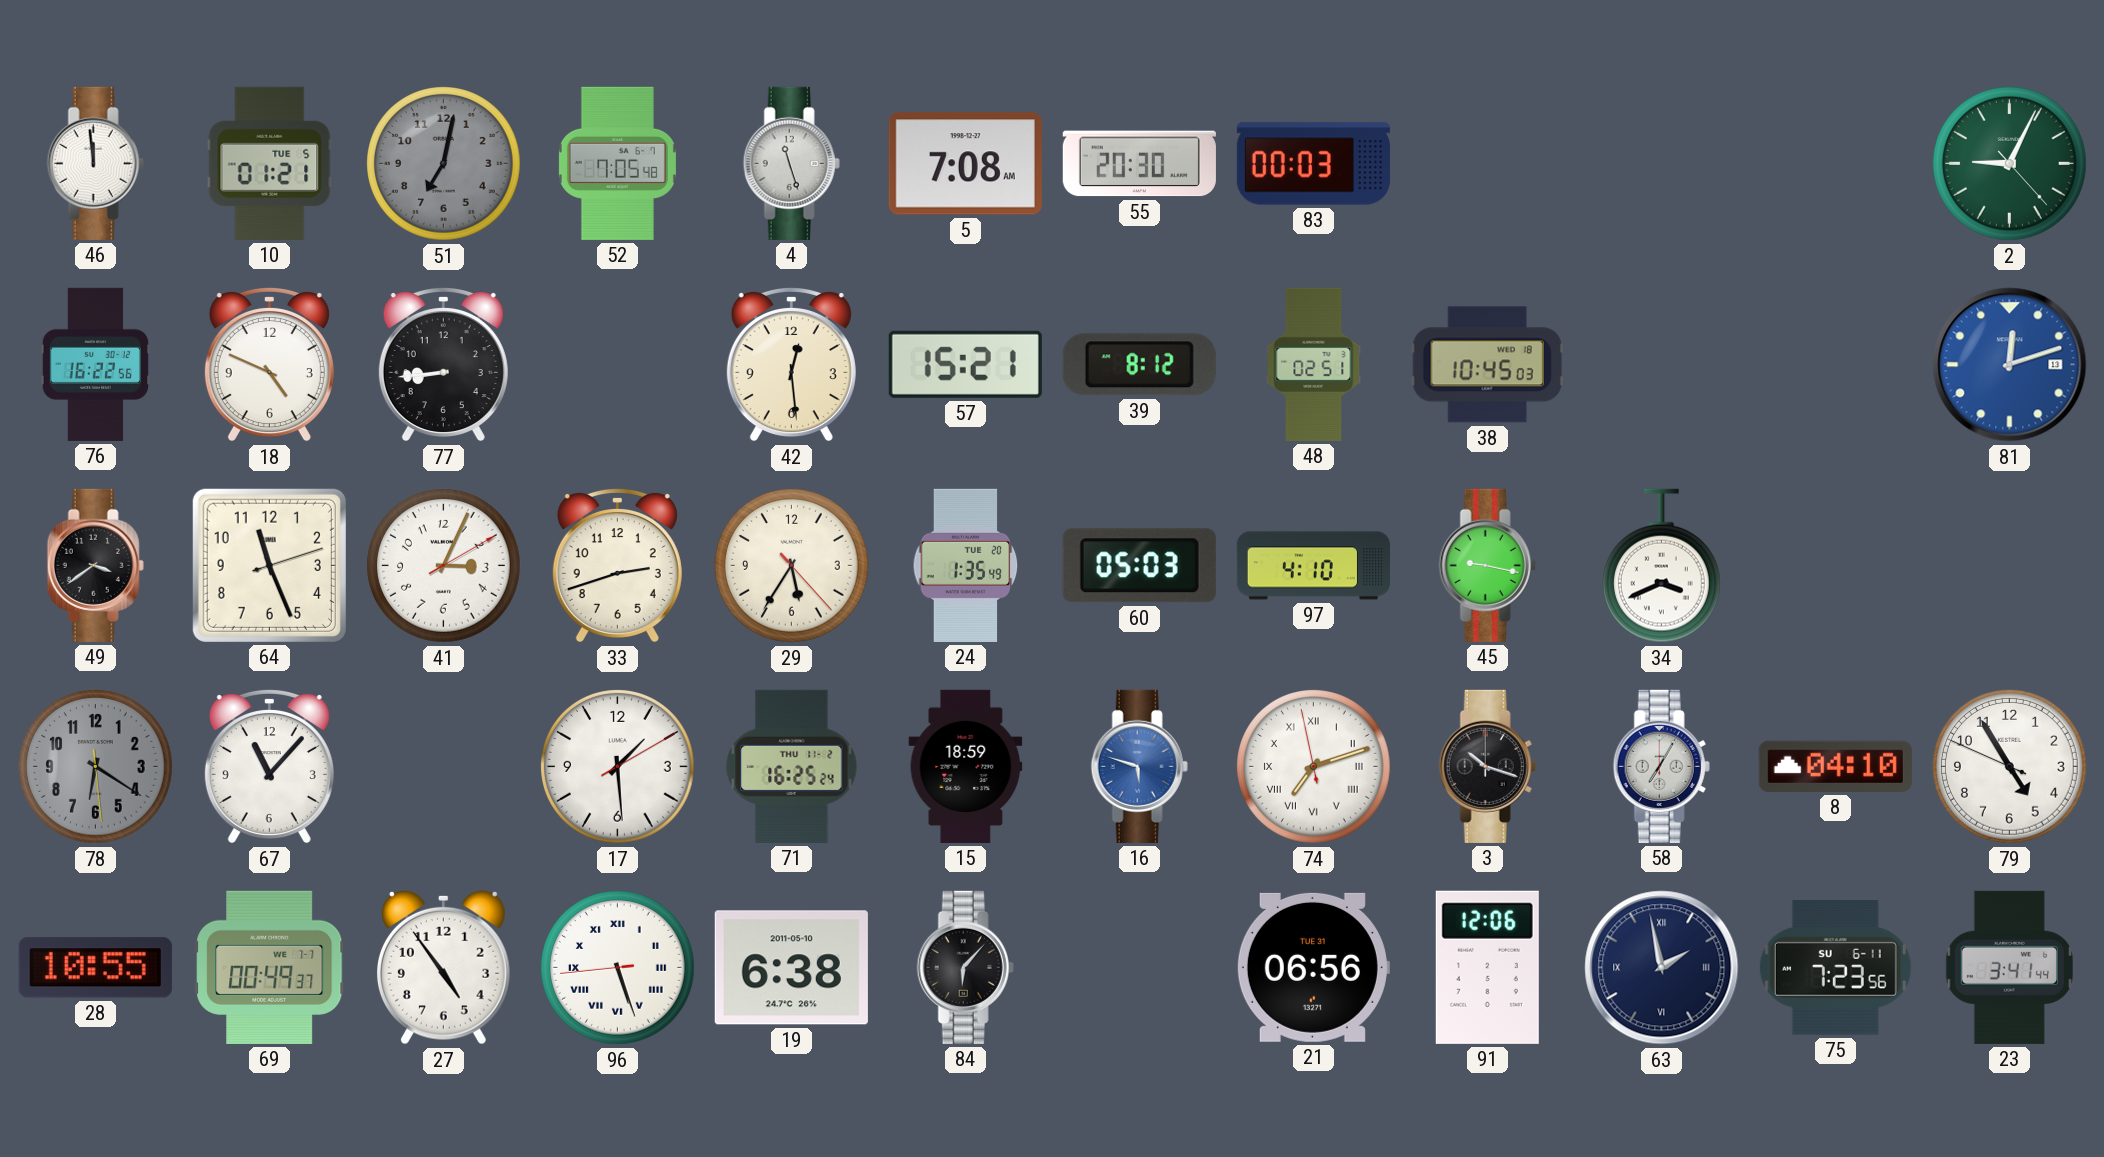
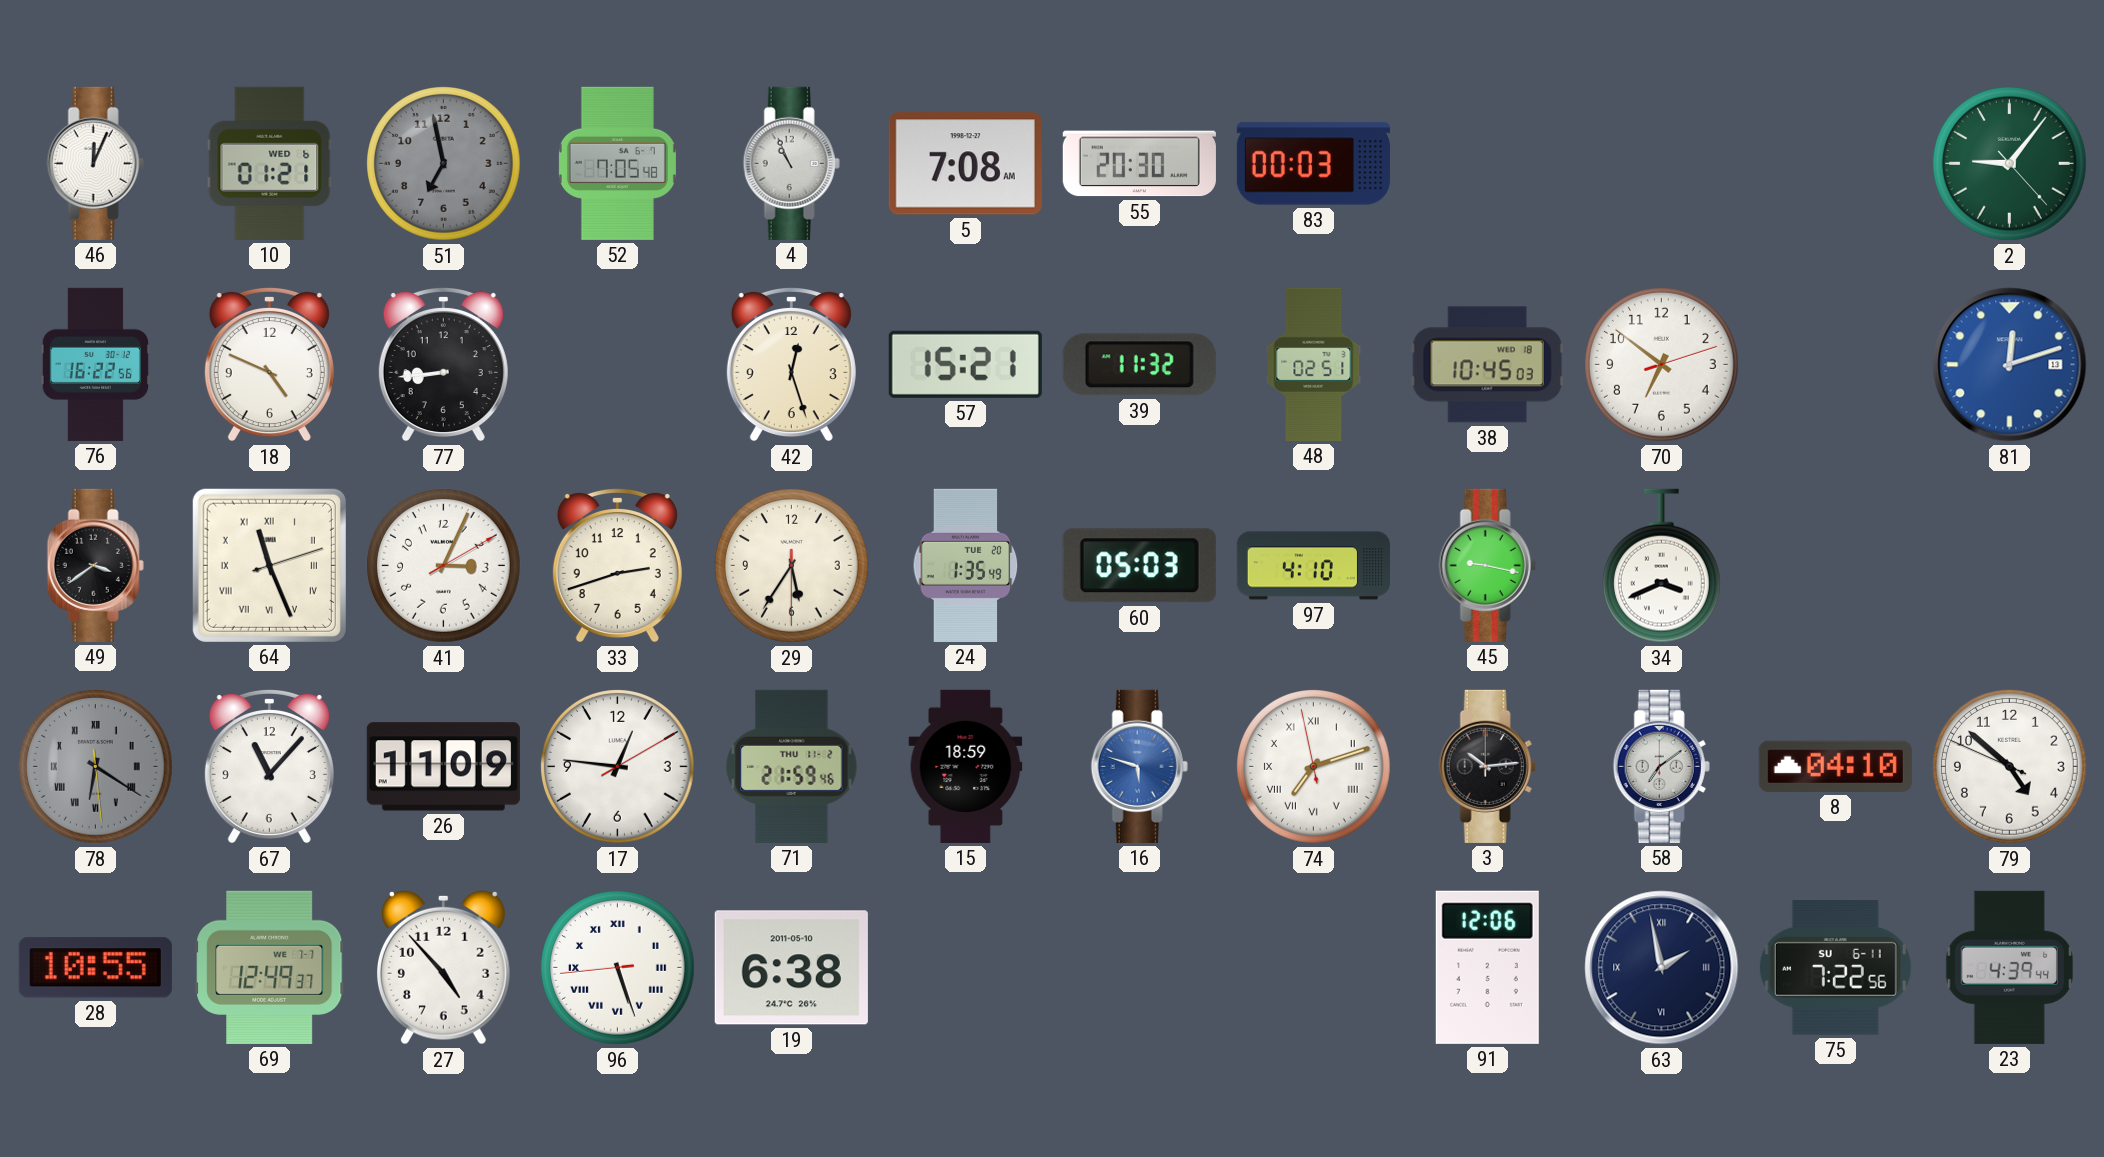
46: 11:59 -> 12:04
10 date: TUE 5 -> WED 6
51: 7:02 -> 6:58
4: 11:27 -> 10:56
2: 9:04 -> 9:06
42: 12:29 -> 12:27
39: 8:12 -> 11:32
70: none -> 6:51
64 numerals: Arabic -> Roman
29: 5:35:23 -> 5:35:30
78 numerals: Arabic -> Roman
26: none -> 11:09
17: 1:29 -> 12:46
71: 16:25 -> 21:59
3: 10:18 -> 10:14
58: 7:05 -> 7:09
79: 4:54 -> 4:51
69: 00:49 -> 12:49
27: 4:54 -> 4:53
84: 6:07 -> none
21: 06:56 -> none
75: 7:23 -> 7:22
23: 3:41 -> 4:39
